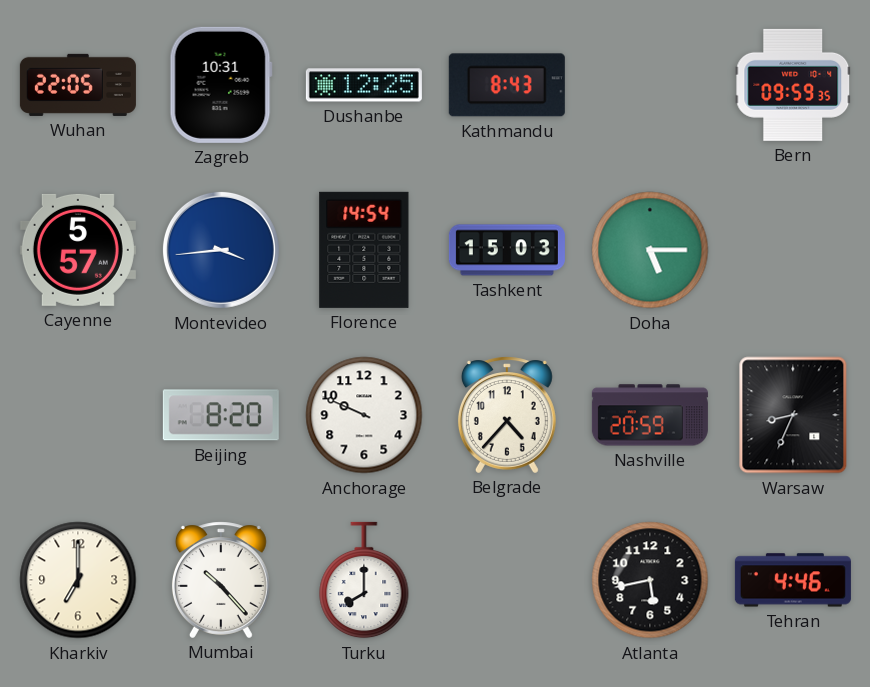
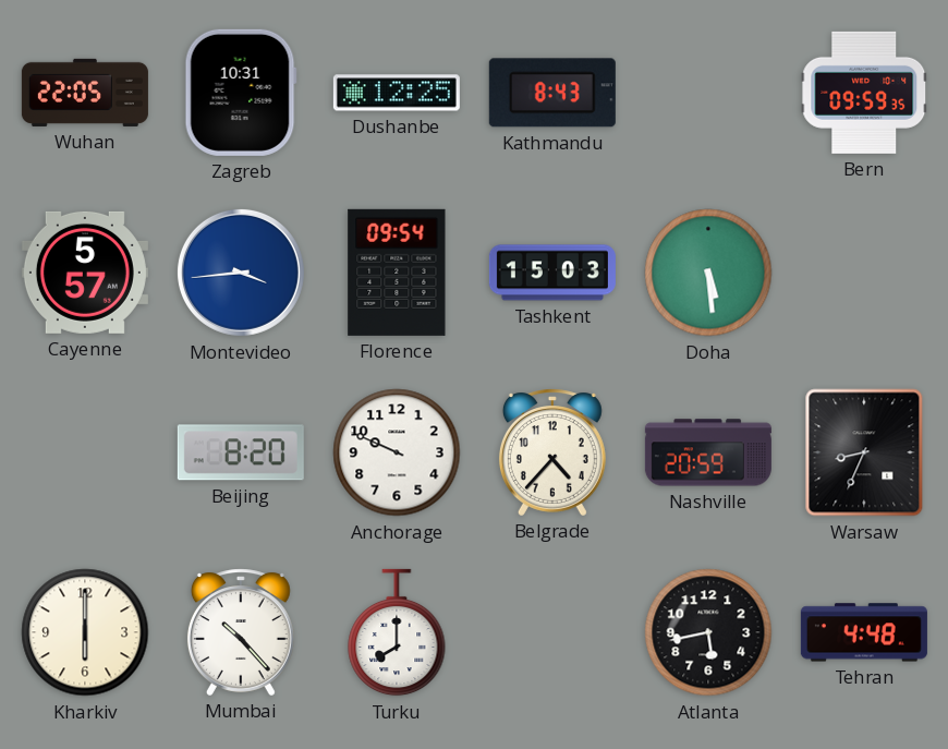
Florence: 14:54 -> 09:54
Doha: 5:15 -> 5:29
Kharkiv: 7:00 -> 6:00
Tehran: 4:46 -> 4:48
